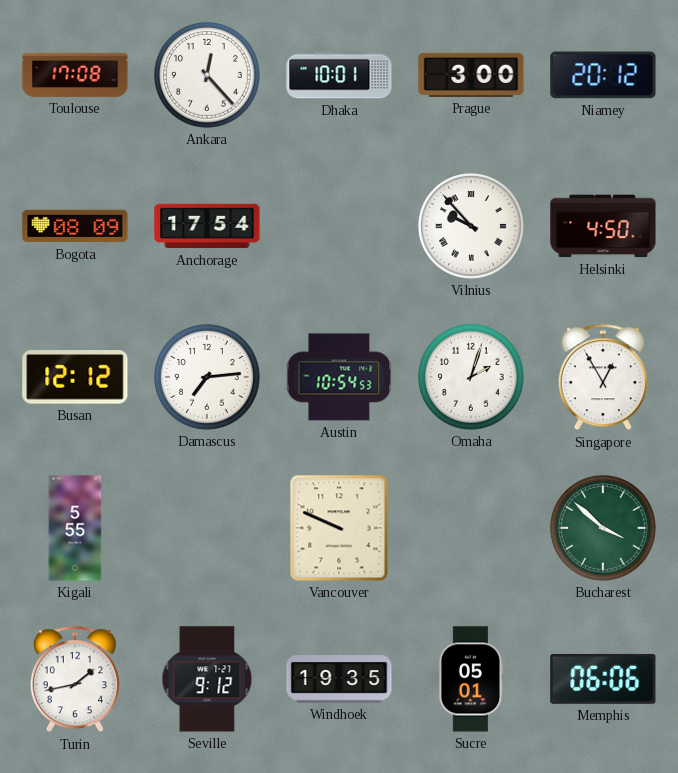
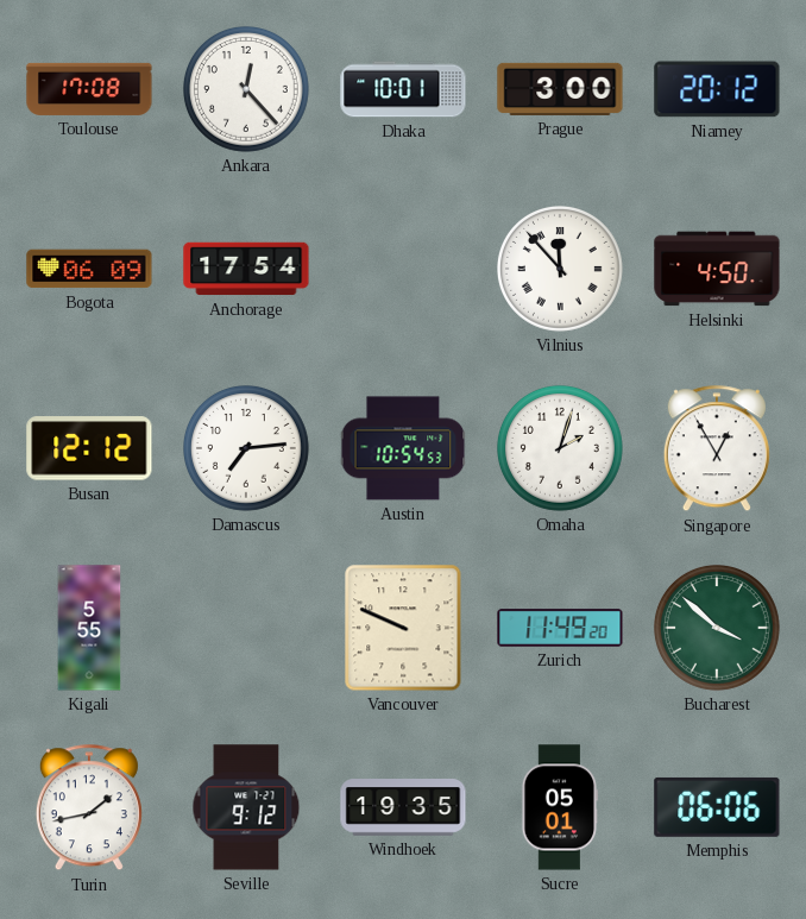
Bogota: 08:09 -> 06:09
Vilnius: 9:53 -> 11:53
Zurich: none -> 11:49
